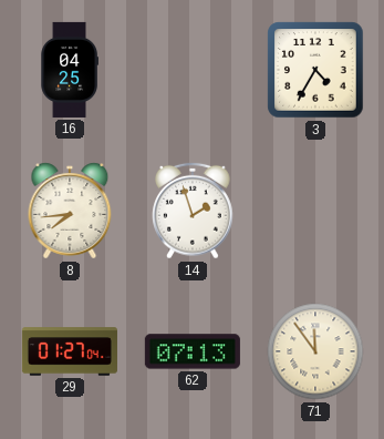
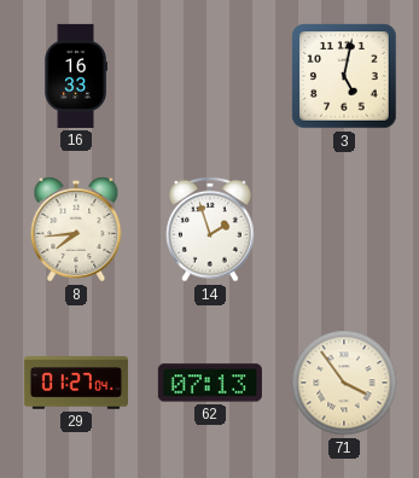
16: 04:25 -> 16:33
3: 4:35 -> 5:02
71: 11:54 -> 3:54
